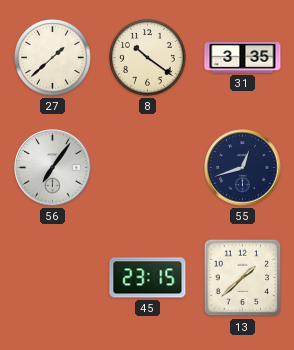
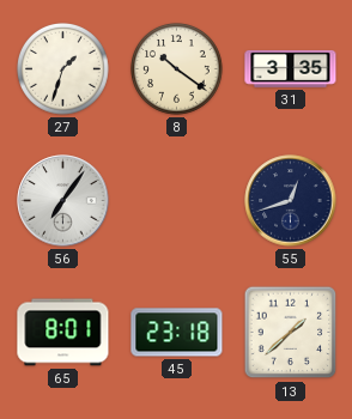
27: 1:38 -> 1:33
65: none -> 8:01
45: 23:15 -> 23:18
